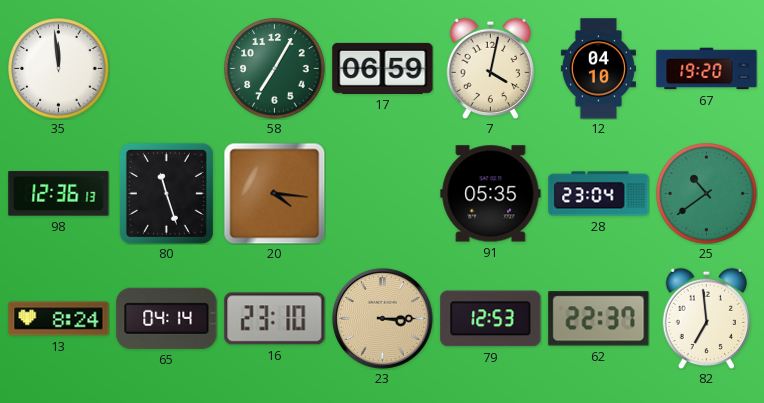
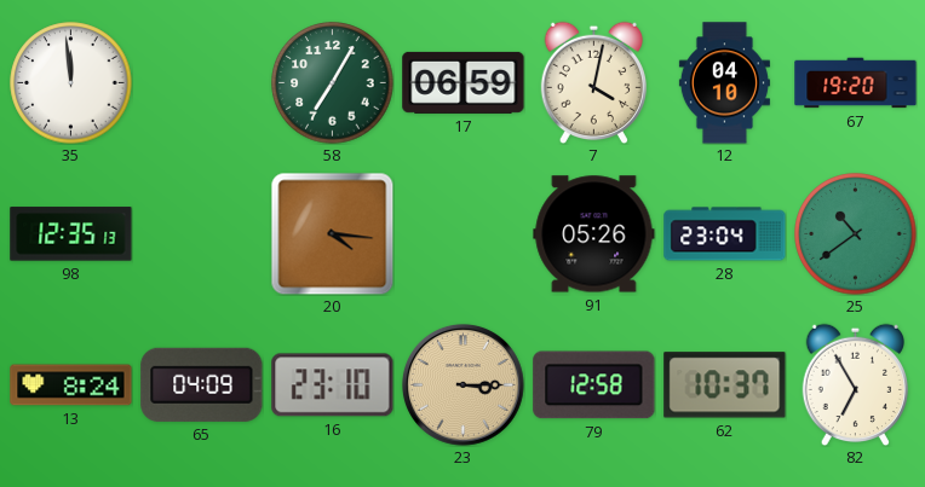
98: 12:36 -> 12:35
80: 11:27 -> none
91: 05:35 -> 05:26
65: 04:14 -> 04:09
79: 12:53 -> 12:58
62: 22:37 -> 10:37
82: 6:59 -> 6:55
